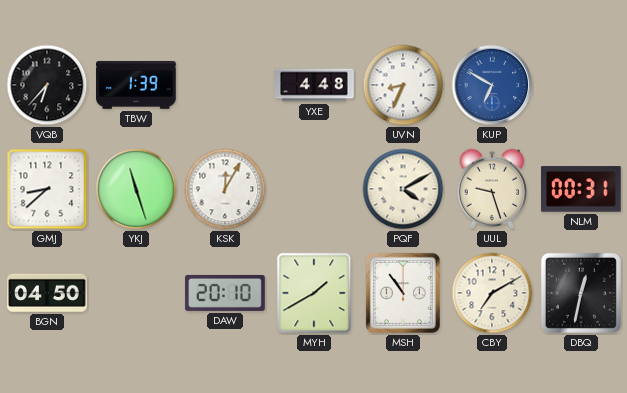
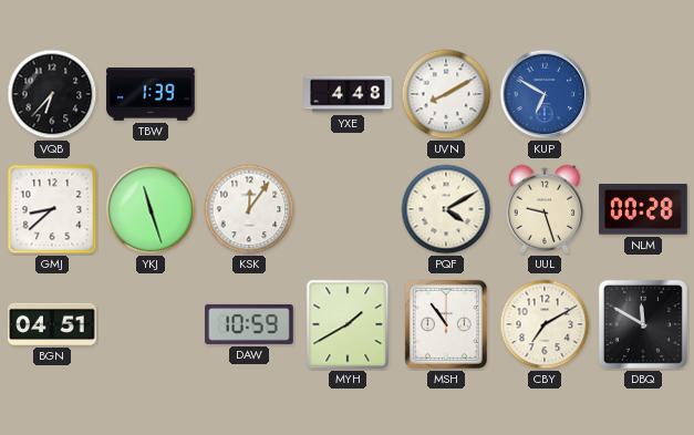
UVN: 8:34 -> 8:10
KSK: 12:05 -> 12:06
NLM: 00:31 -> 00:28
BGN: 04:50 -> 04:51
DAW: 20:10 -> 10:59
DBQ: 12:32 -> 11:50
